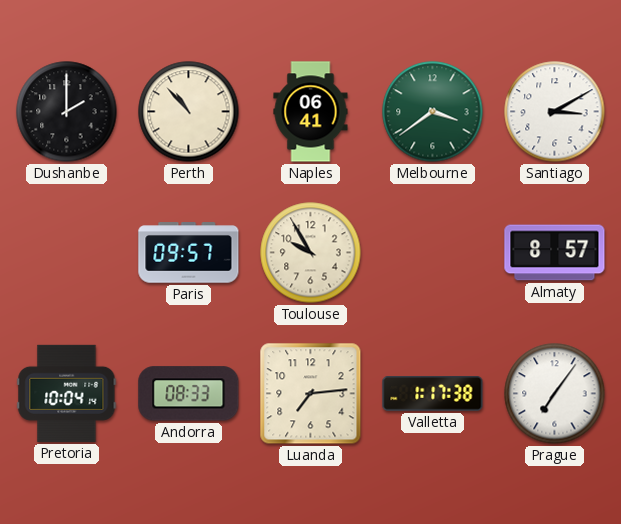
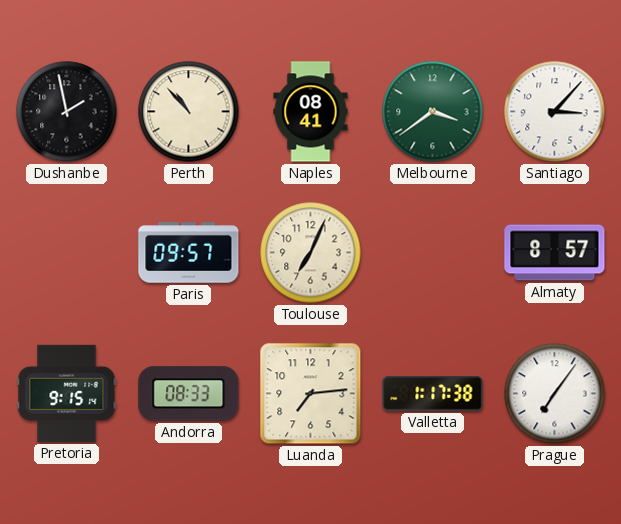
Dushanbe: 2:00 -> 1:58
Naples: 06:41 -> 08:41
Santiago: 3:10 -> 3:07
Toulouse: 9:55 -> 7:04
Pretoria: 10:04 -> 9:15
